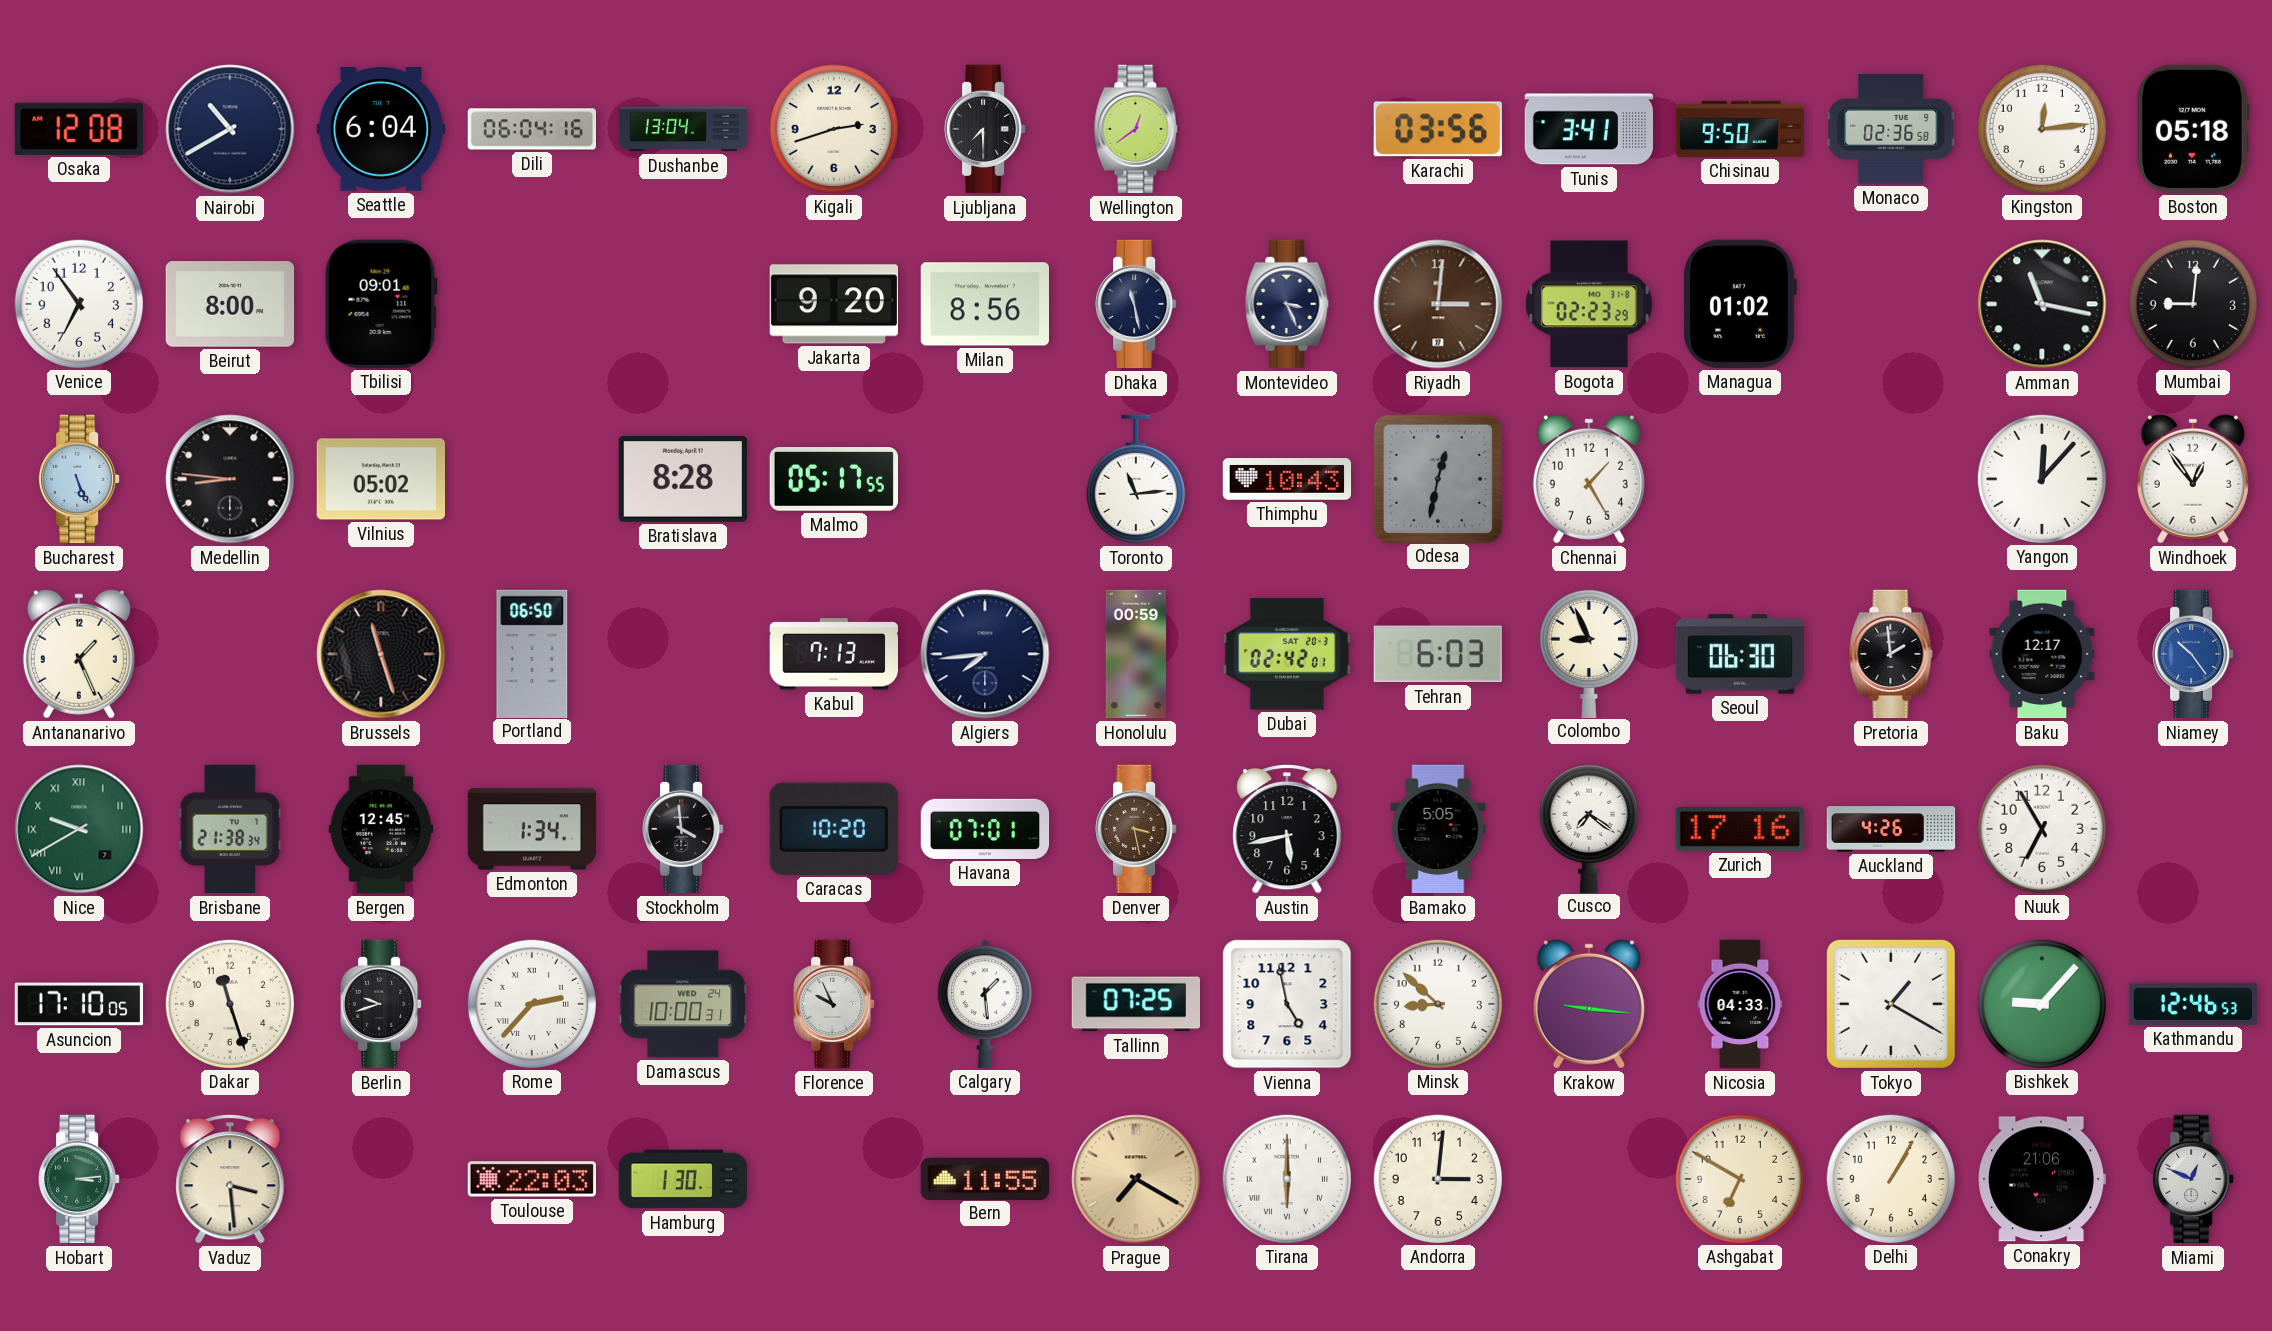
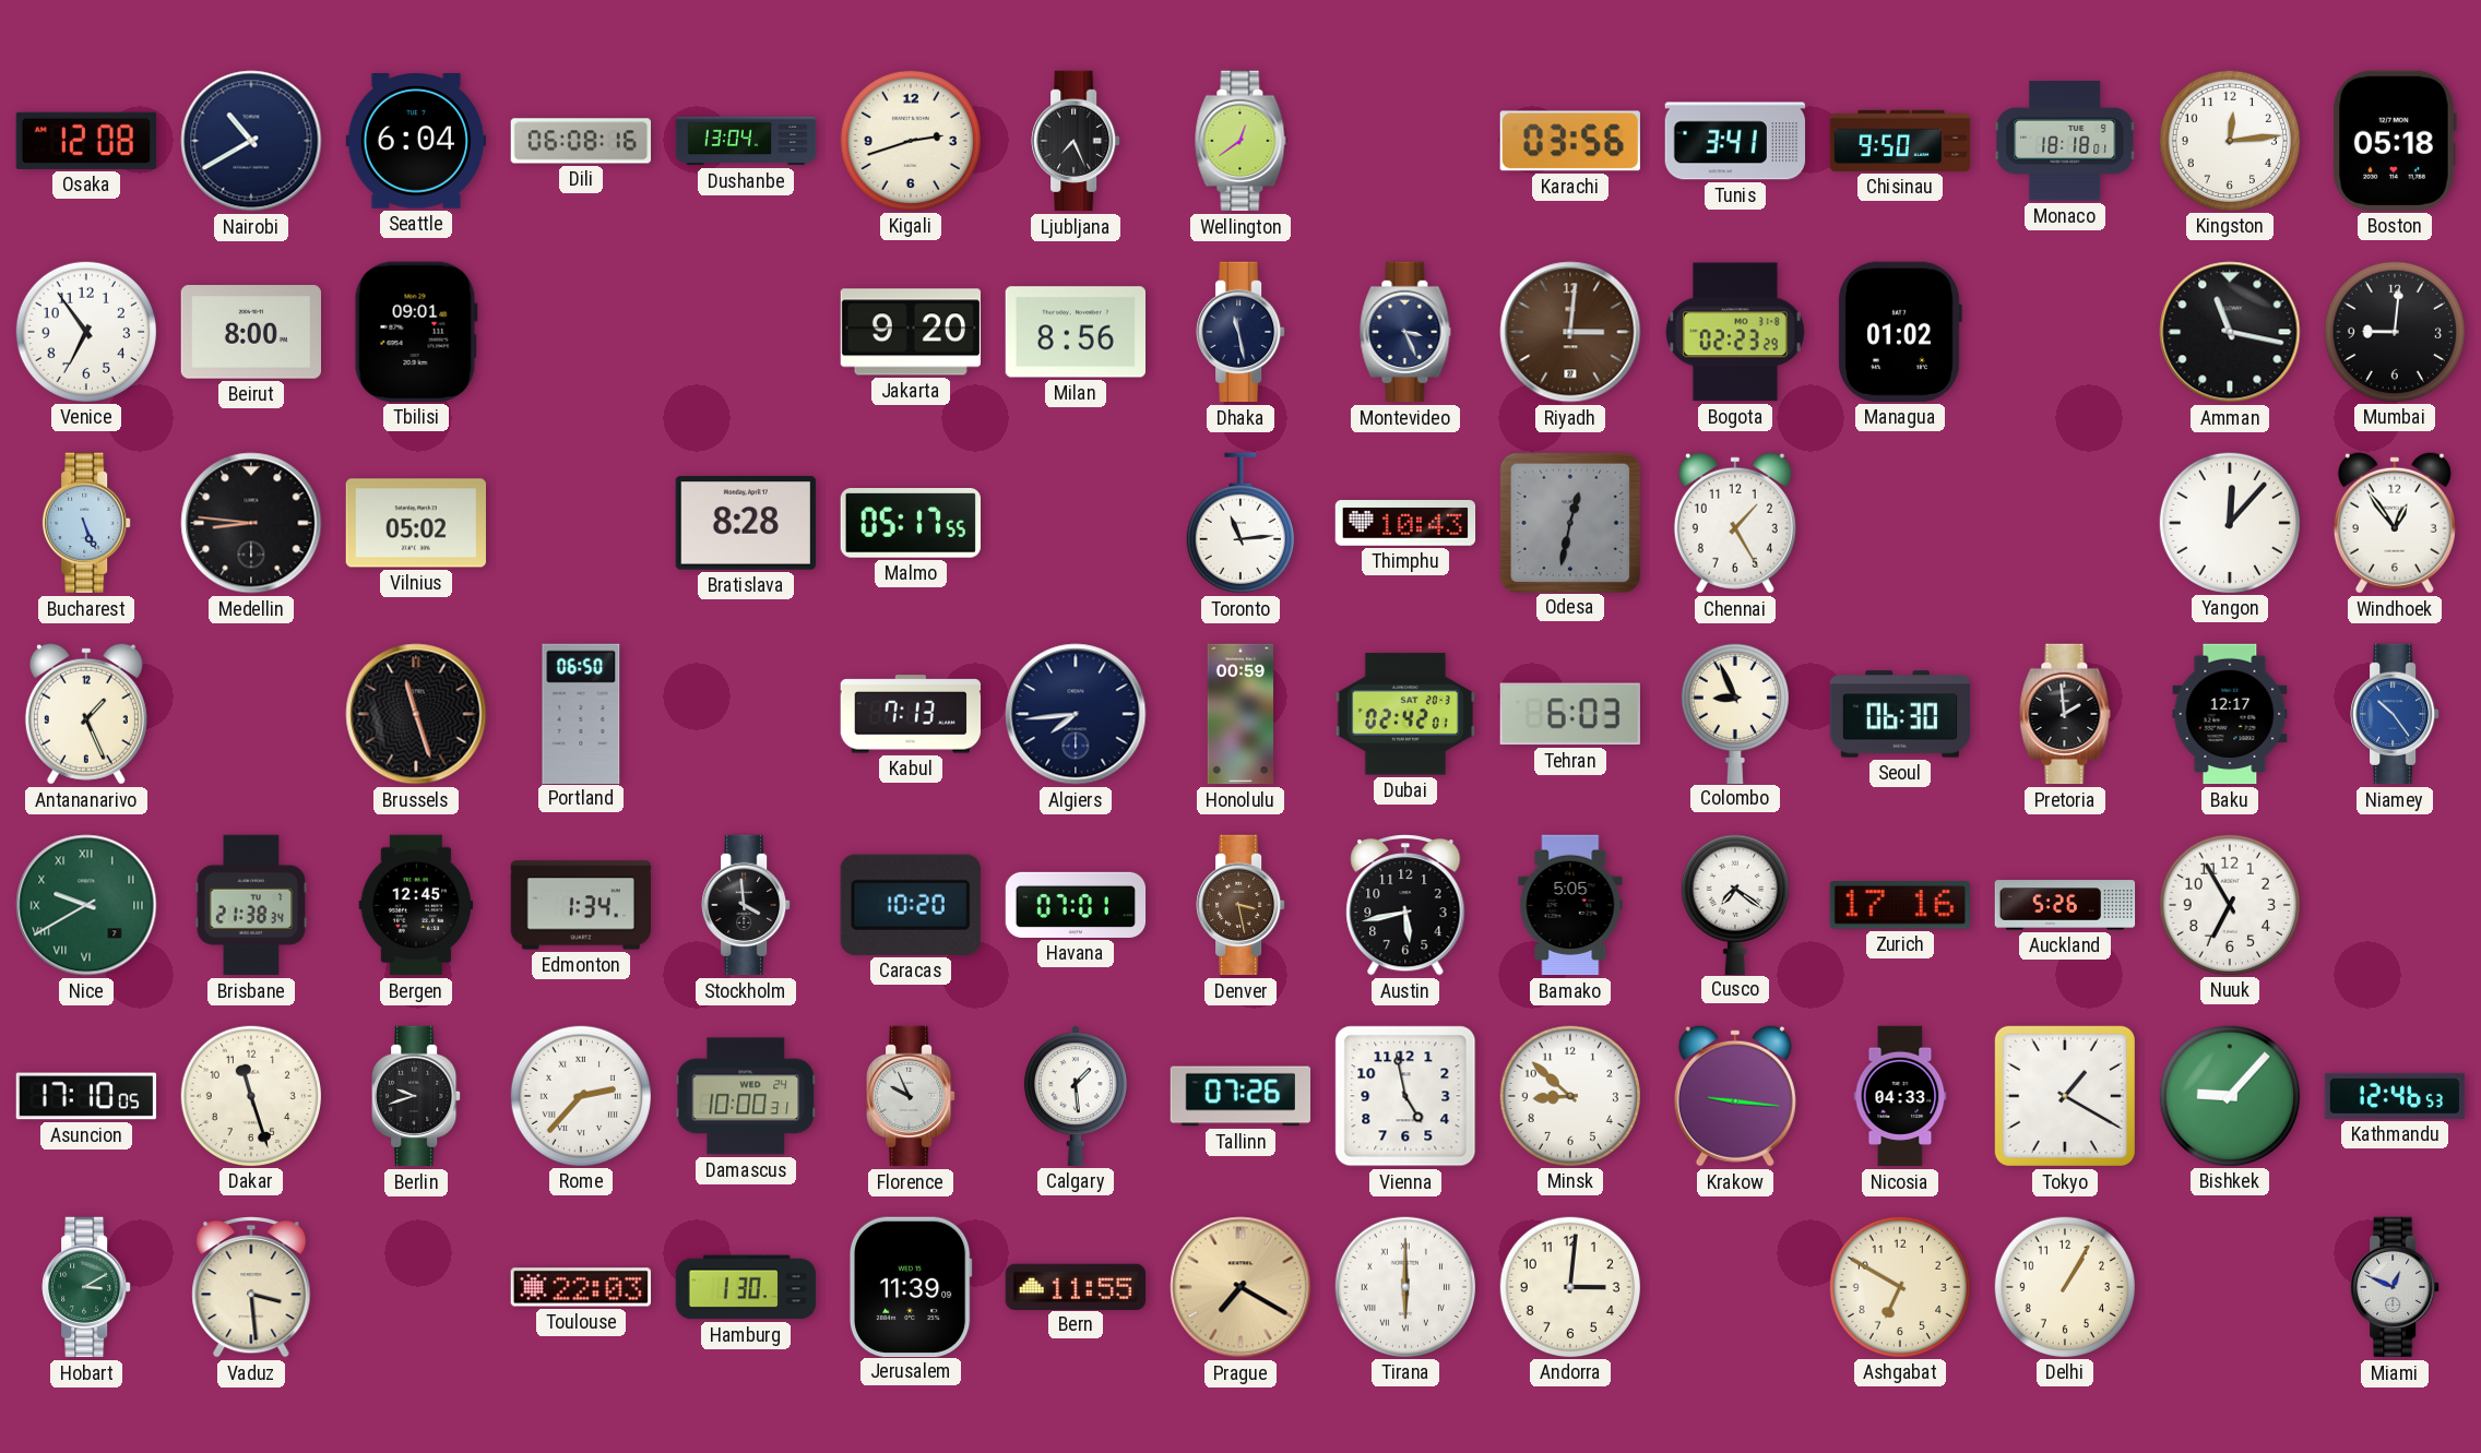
Dili: 06:04 -> 06:08
Ljubljana: 7:30 -> 7:26
Monaco: 02:36 -> 18:18
Auckland: 4:26 -> 5:26
Tallinn: 07:25 -> 07:26
Hobart: 3:14 -> 3:10
Jerusalem: none -> 11:39
Conakry: 21:06 -> none
